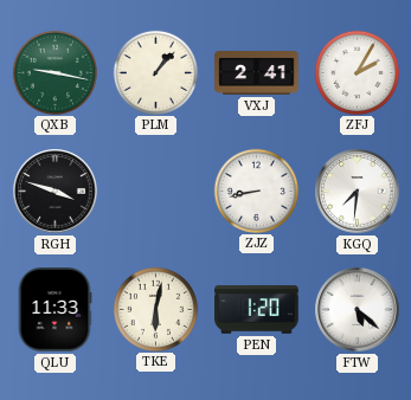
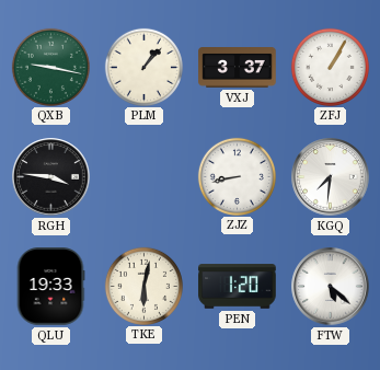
VXJ: 2:41 -> 3:37
ZFJ: 2:05 -> 1:05
RGH: 3:48 -> 3:46
QLU: 11:33 -> 19:33
